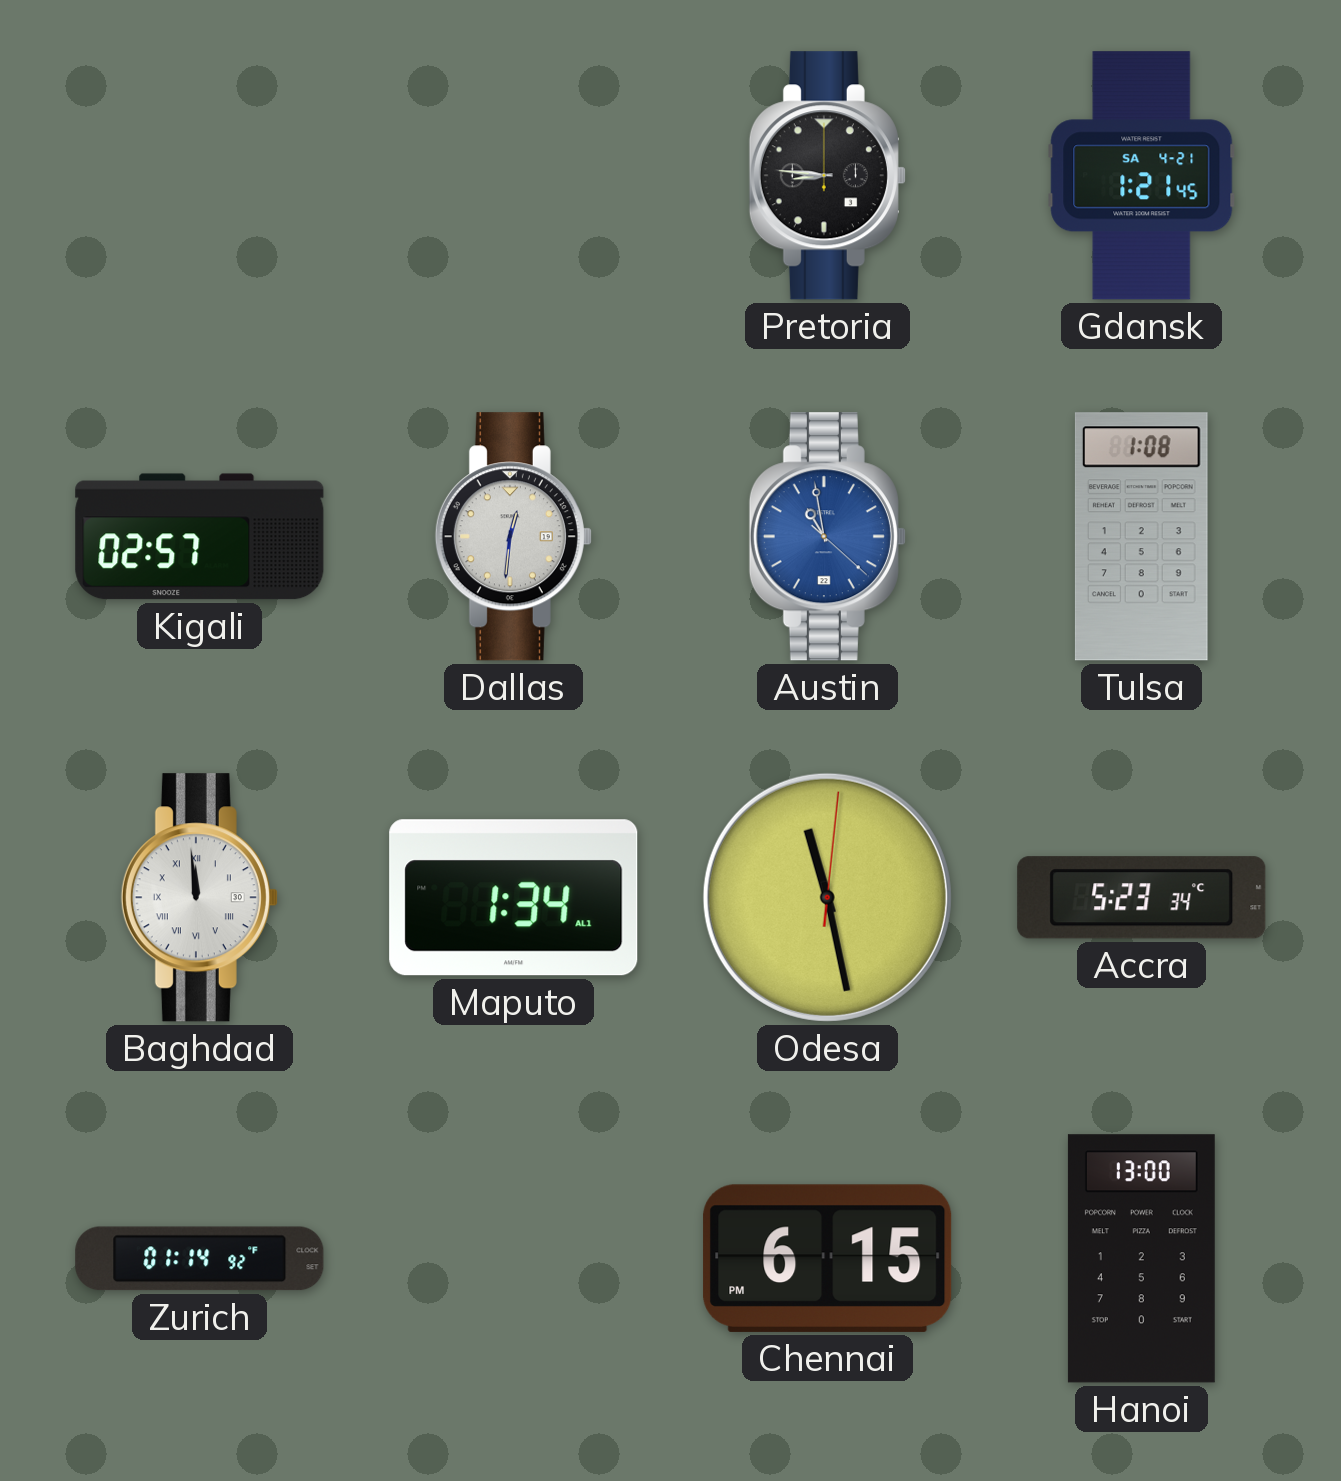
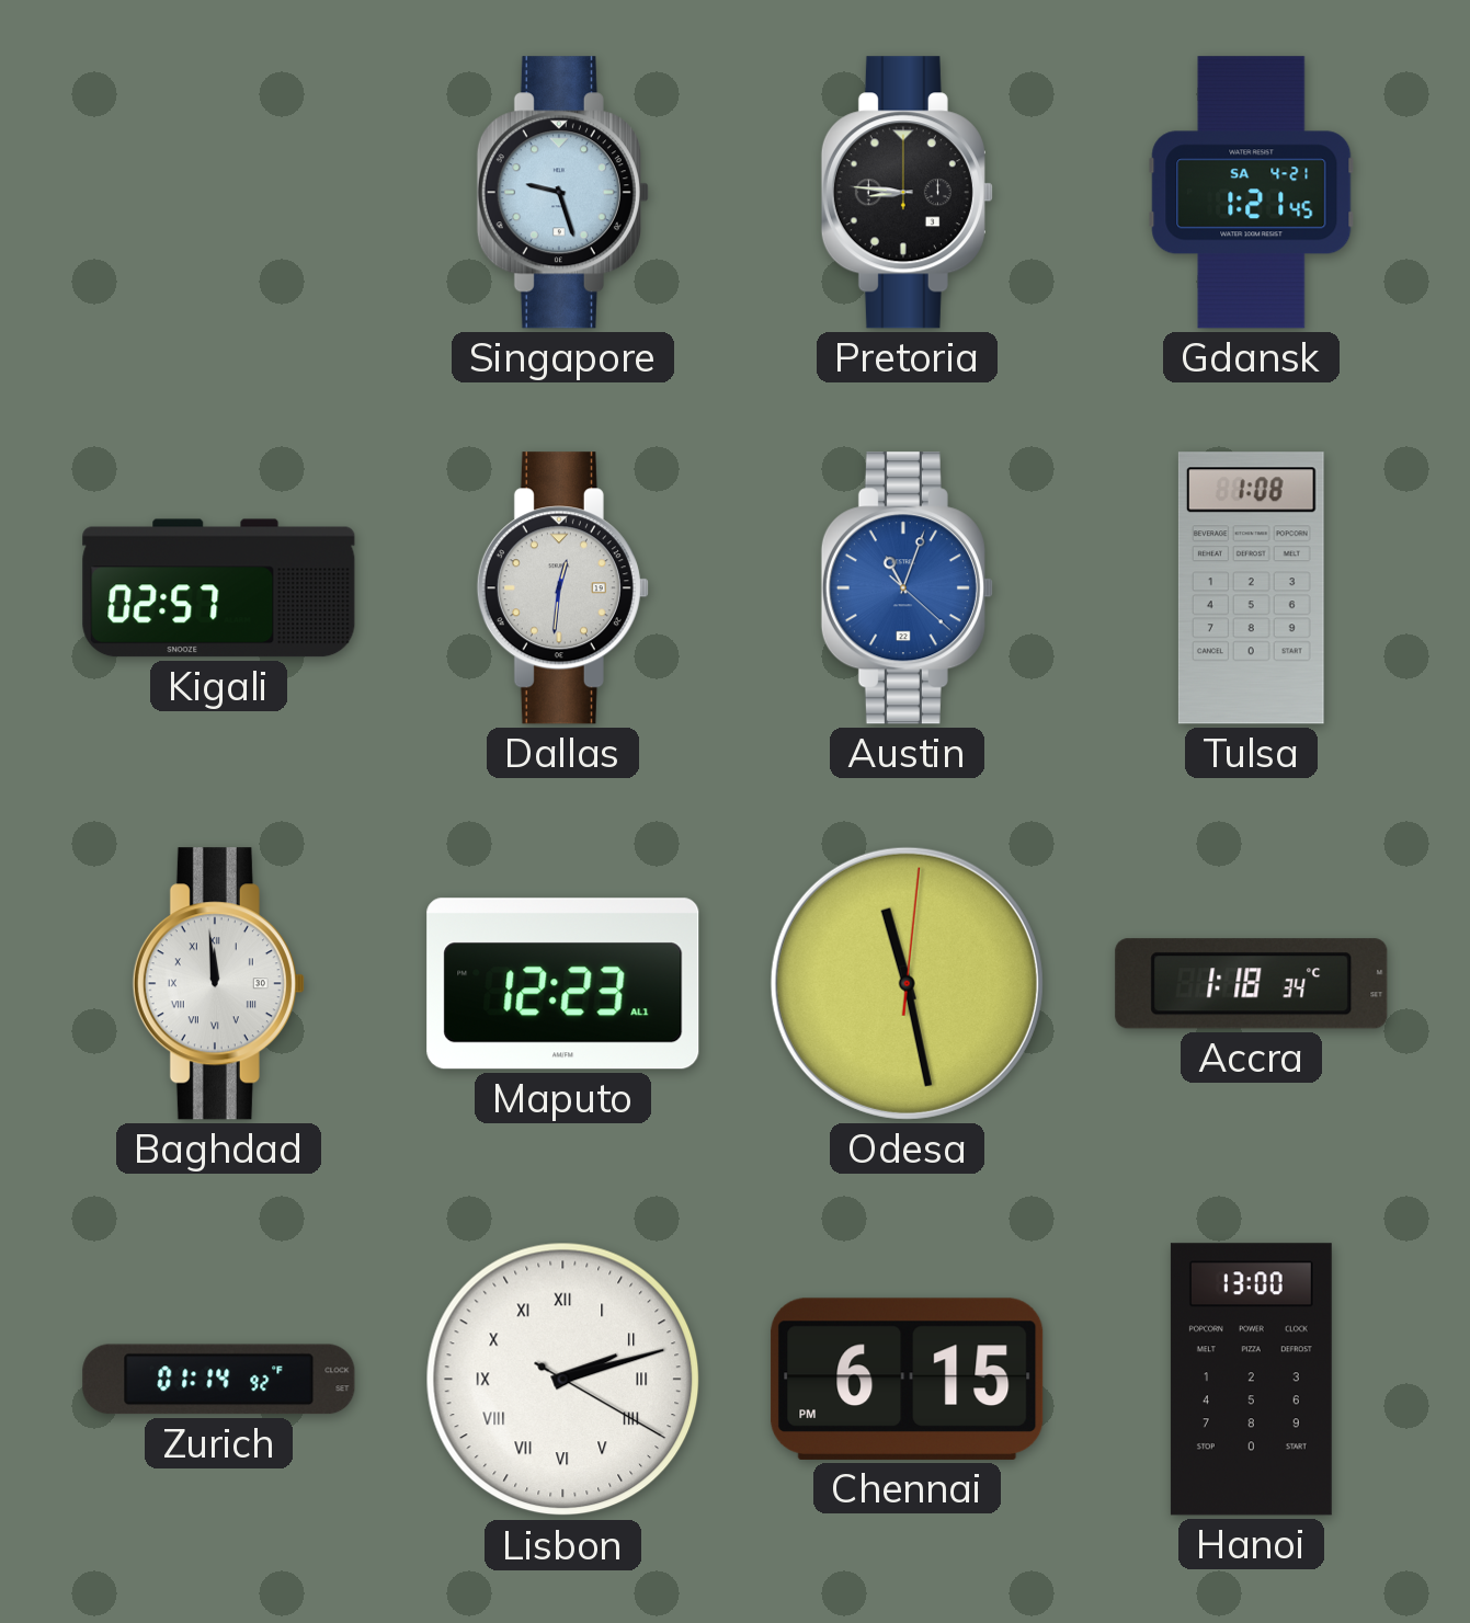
Singapore: none -> 9:27
Austin: 10:58 -> 11:03
Maputo: 1:34 -> 12:23
Accra: 5:23 -> 1:18
Lisbon: none -> 2:12
